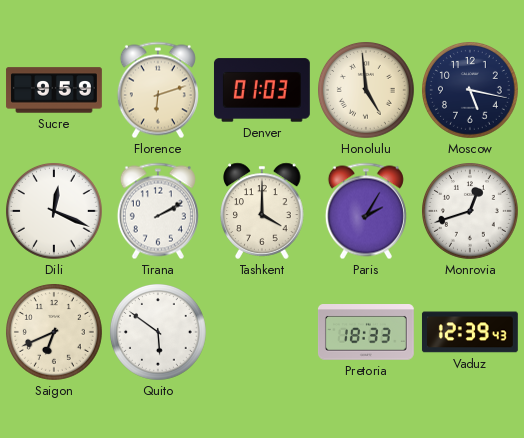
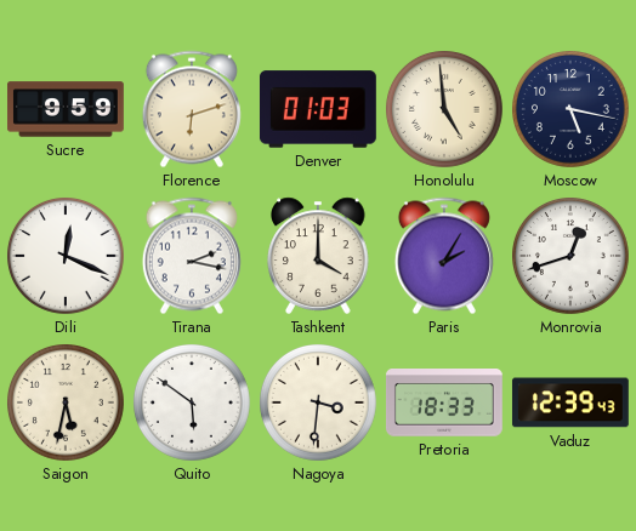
Tirana: 2:10 -> 2:17
Saigon: 6:41 -> 5:32
Nagoya: none -> 3:31
